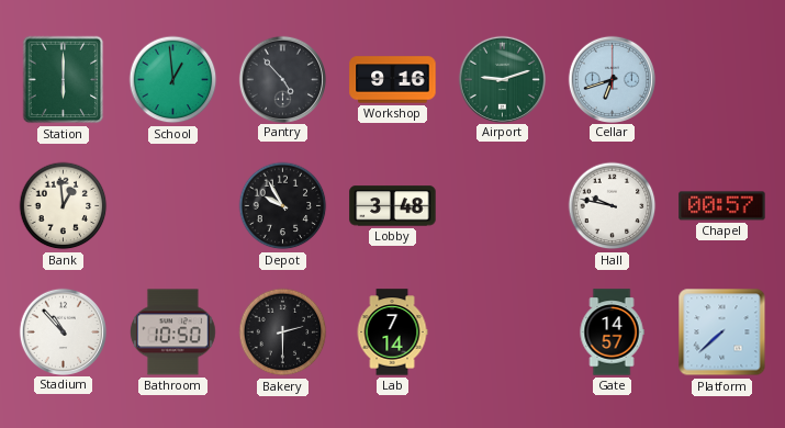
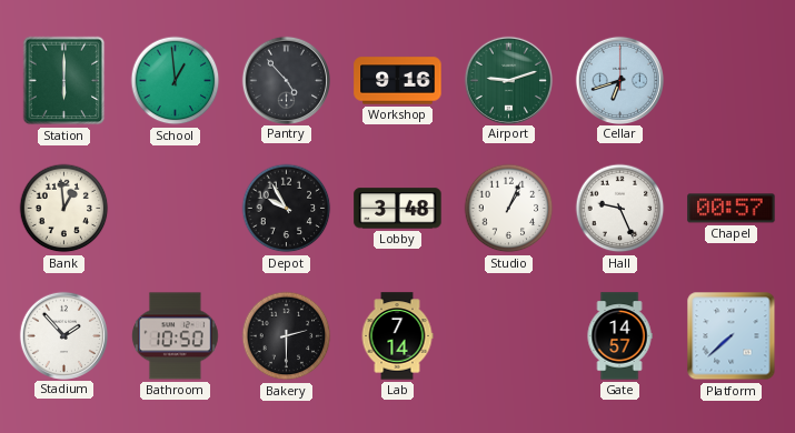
Studio: none -> 1:04
Hall: 9:47 -> 9:26
Stadium: 10:53 -> 1:53
